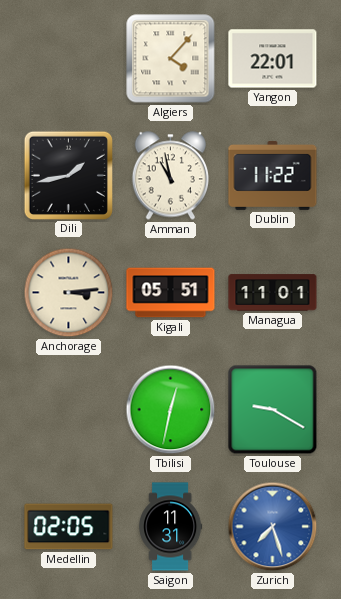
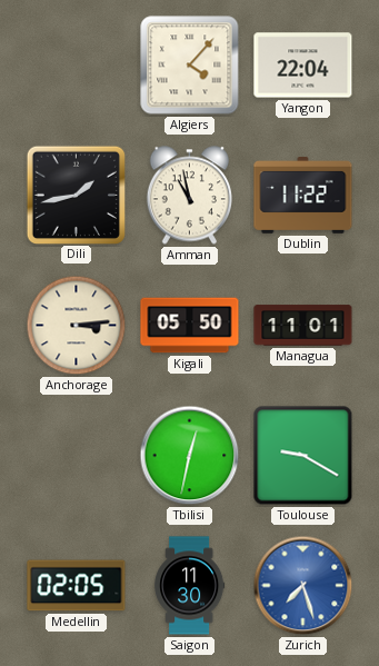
Yangon: 22:01 -> 22:04
Kigali: 05:51 -> 05:50
Saigon: 11:31 -> 11:30
